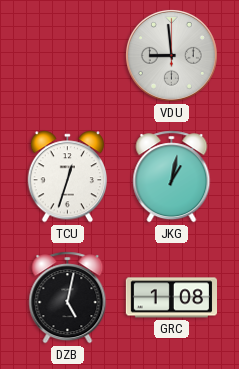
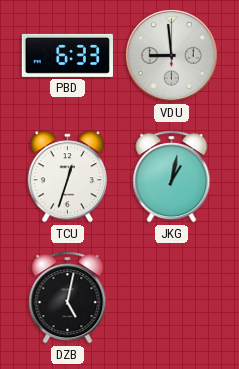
PBD: none -> 6:33
GRC: 1:08 -> none
